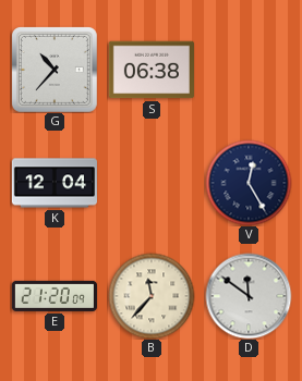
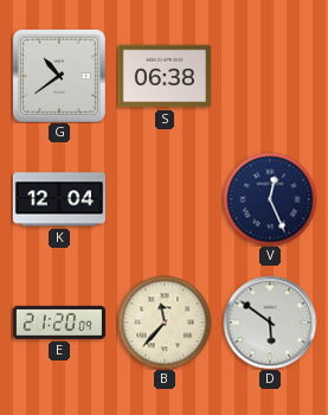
G: 10:37 -> 10:39
V: 12:25 -> 12:26
D: 11:51 -> 5:51
